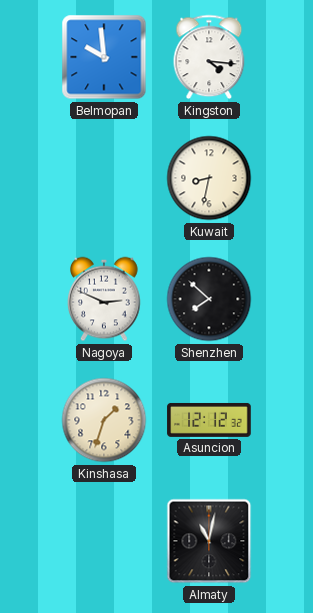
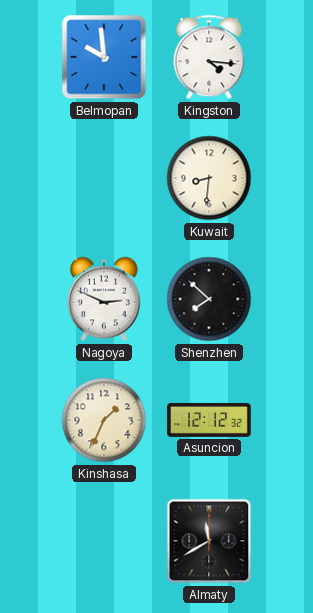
Kuwait: 8:32 -> 8:31
Kinshasa: 1:33 -> 1:34
Almaty: 11:02 -> 11:40
